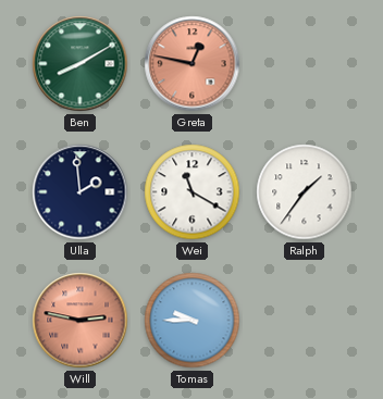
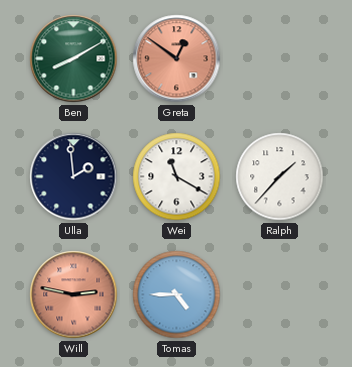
Greta: 12:47 -> 12:51
Ralph: 1:36 -> 1:37
Tomas: 9:45 -> 4:45
